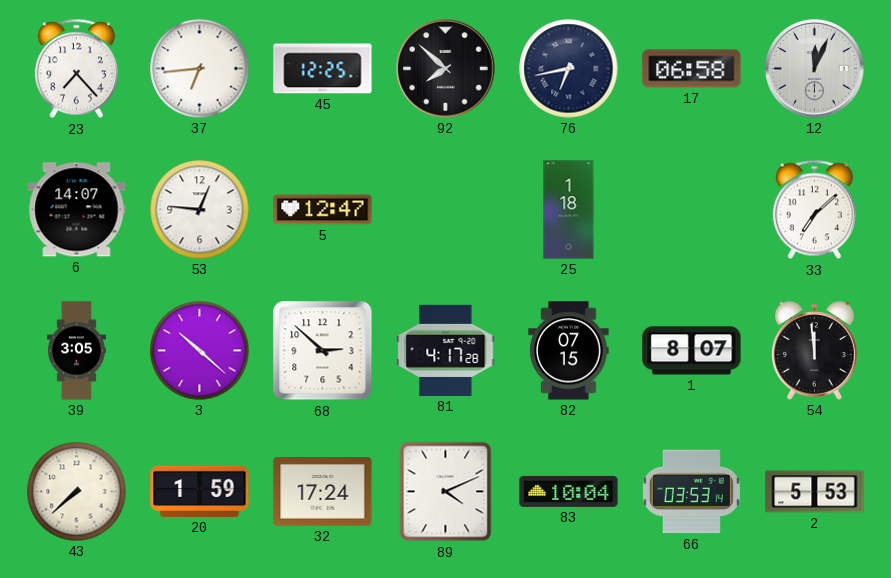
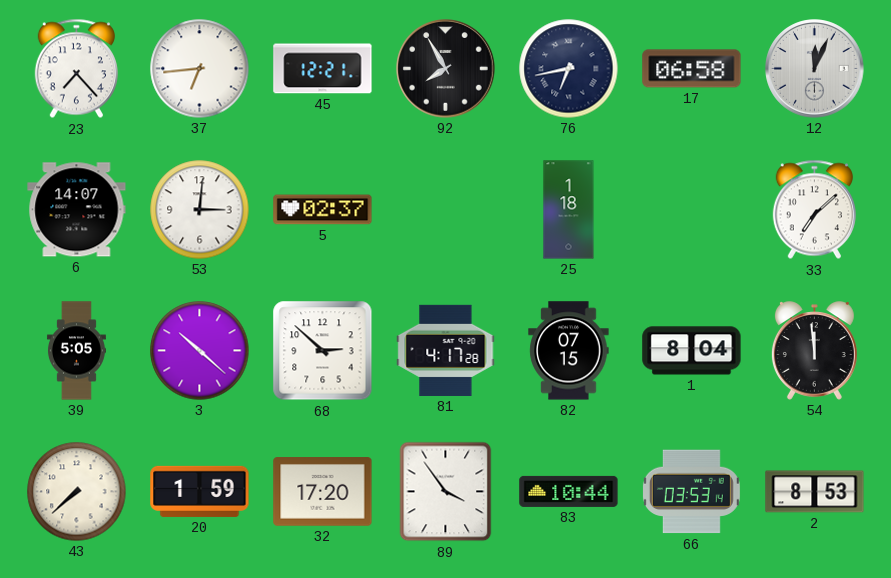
45: 12:25 -> 12:21
92: 7:52 -> 7:55
53: 12:46 -> 3:01
5: 12:47 -> 02:37
39: 3:05 -> 5:05
1: 8:07 -> 8:04
32: 17:24 -> 17:20
89: 4:11 -> 3:54
83: 10:04 -> 10:44
2: 5:53 -> 8:53
